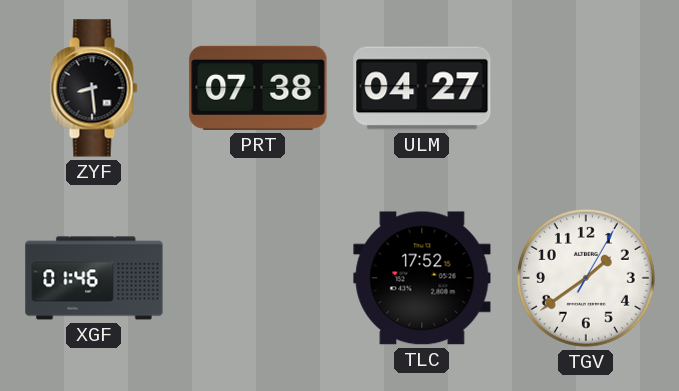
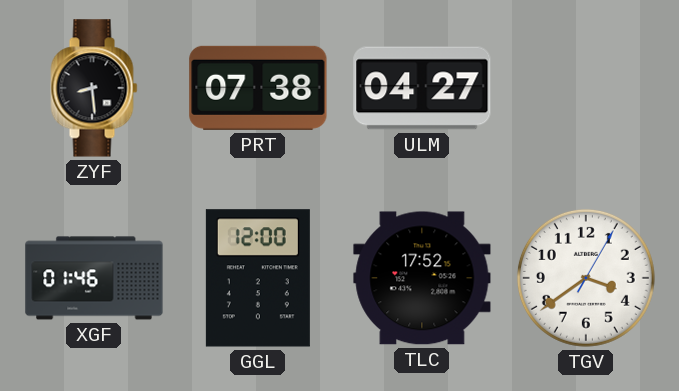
GGL: none -> 12:00
TGV: 1:39 -> 3:39
